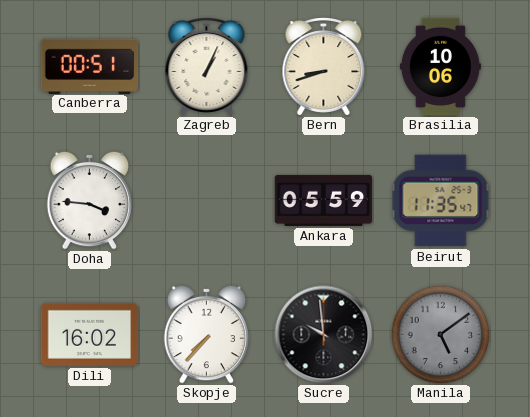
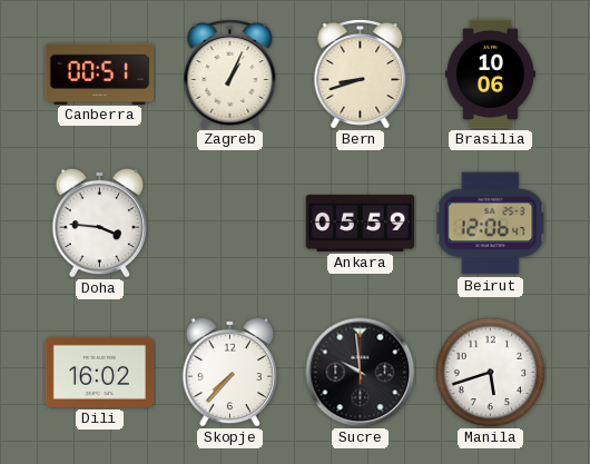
Beirut: 11:35 -> 12:06
Manila: 5:09 -> 5:42
Manila dial: grey -> white
